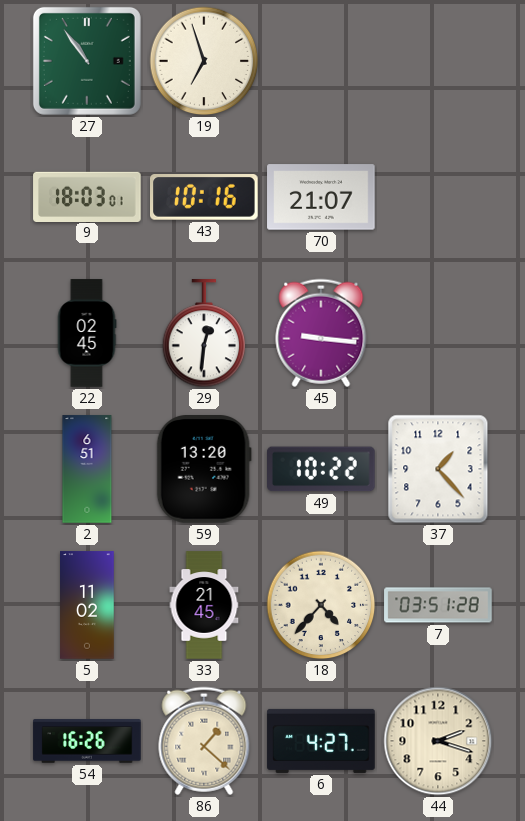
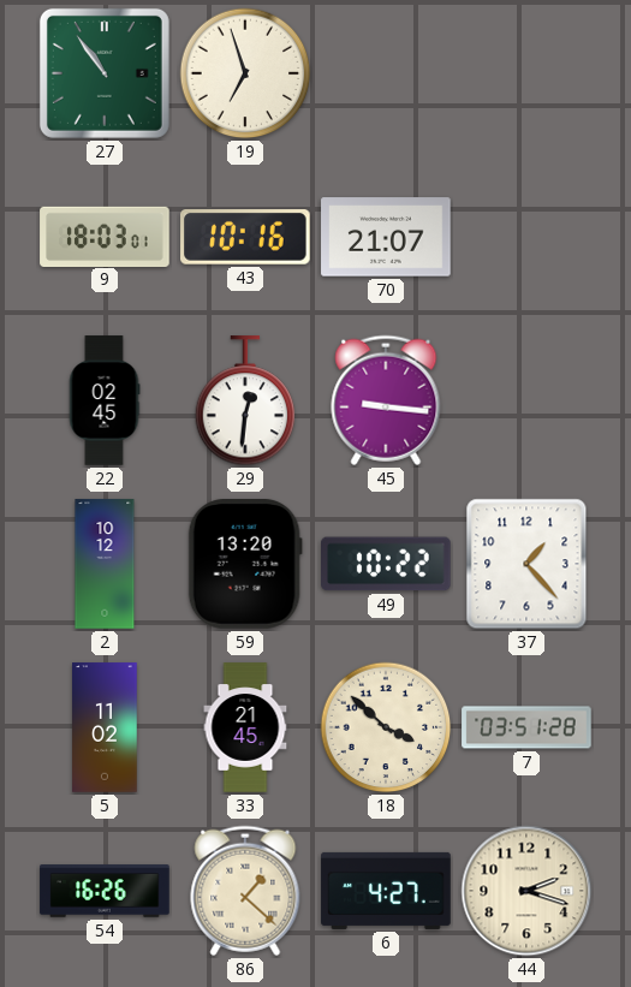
2: 6:51 -> 10:12
18: 4:37 -> 3:52
